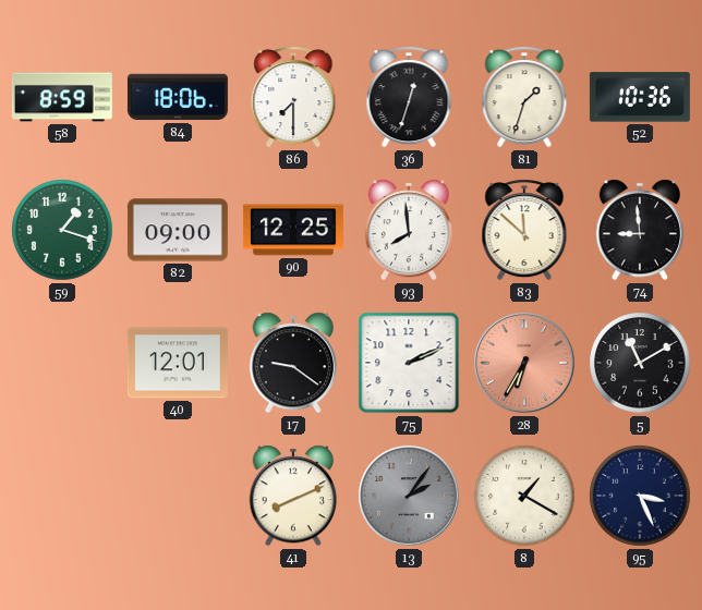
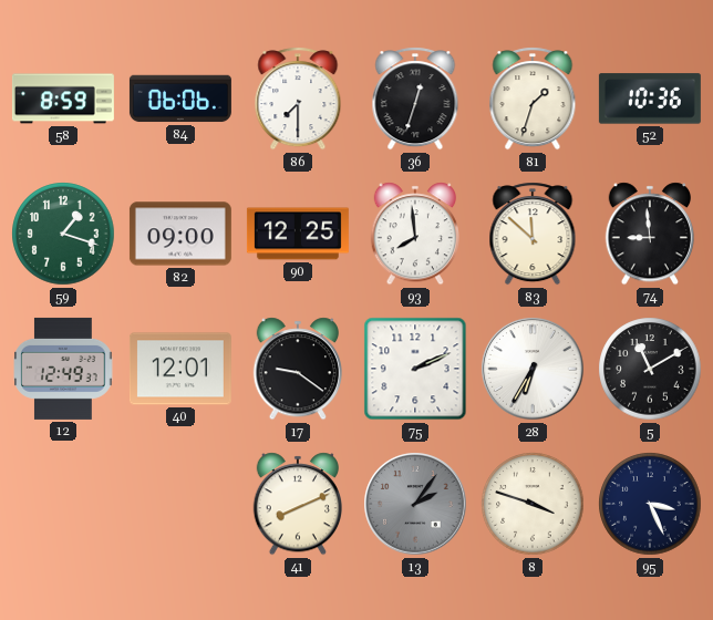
84: 18:06 -> 06:06
12: none -> 12:49
28 dial: salmon -> white
8: 1:20 -> 3:48
